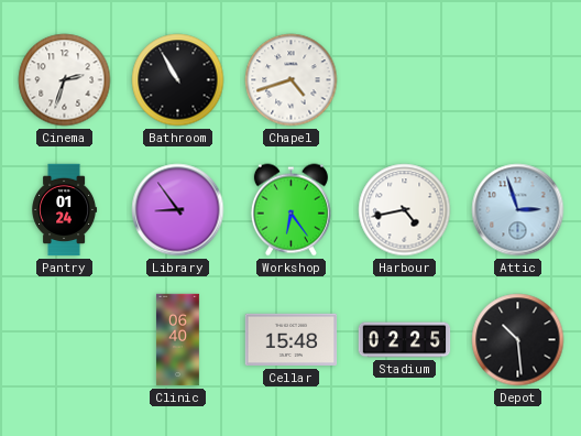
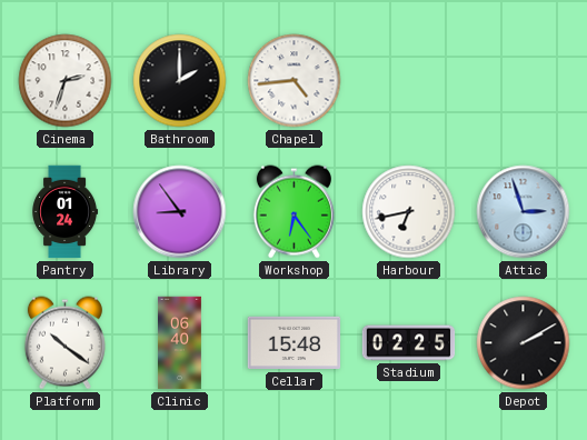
Bathroom: 10:55 -> 2:00
Chapel: 4:42 -> 4:44
Harbour: 4:43 -> 6:43
Platform: none -> 10:21
Depot: 10:29 -> 2:10
